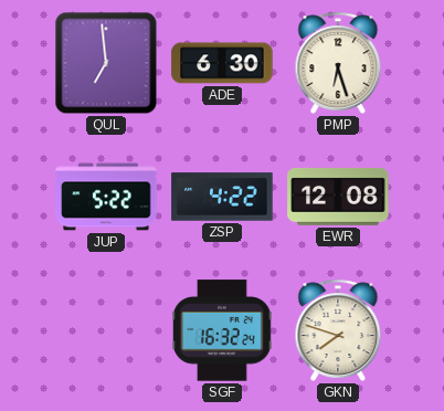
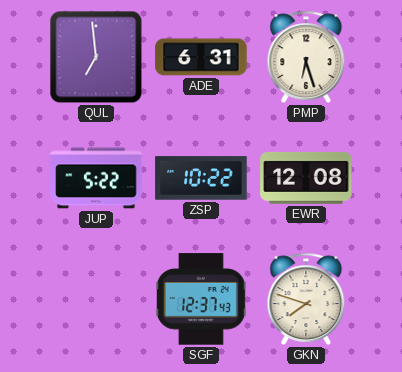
ADE: 6:30 -> 6:31
ZSP: 4:22 -> 10:22
SGF: 16:32 -> 12:37
